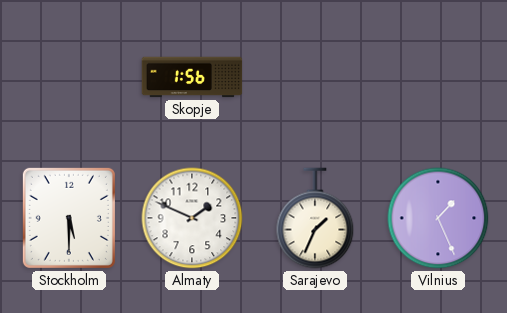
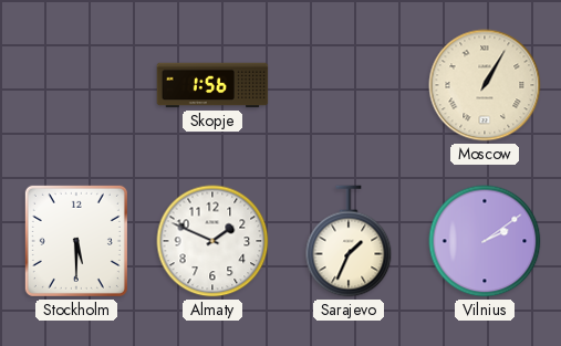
Moscow: none -> 1:05
Vilnius: 1:26 -> 2:09
